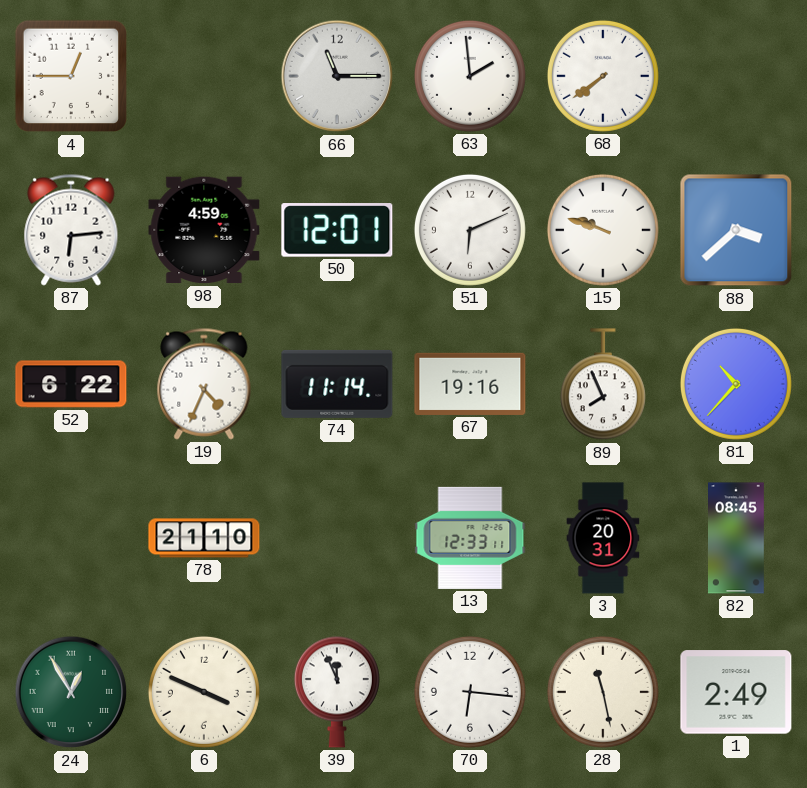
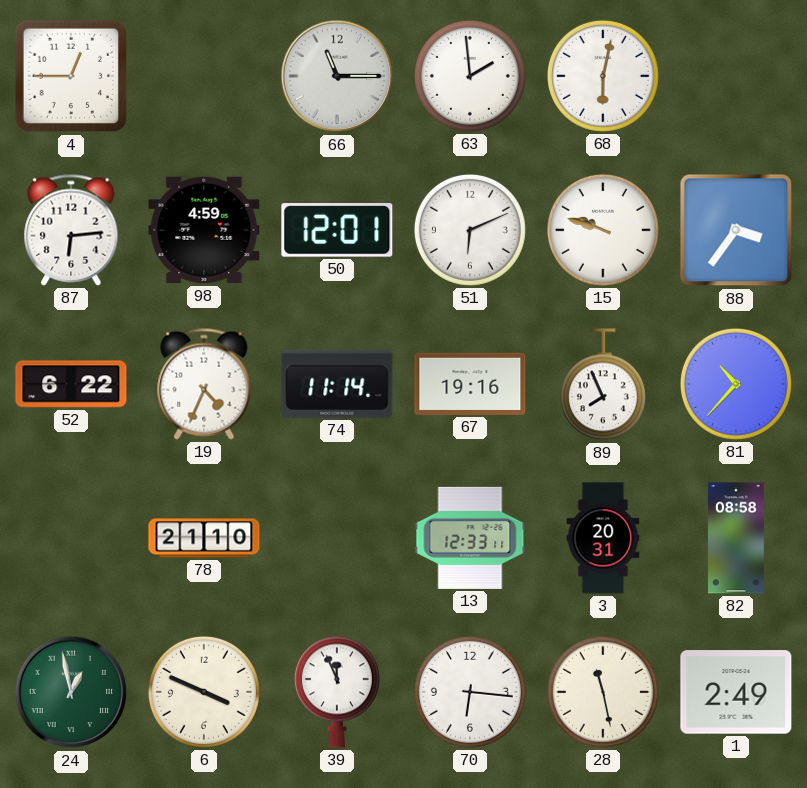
68: 7:39 -> 6:02
88: 3:38 -> 3:36
82: 08:45 -> 08:58
24: 12:55 -> 12:58
